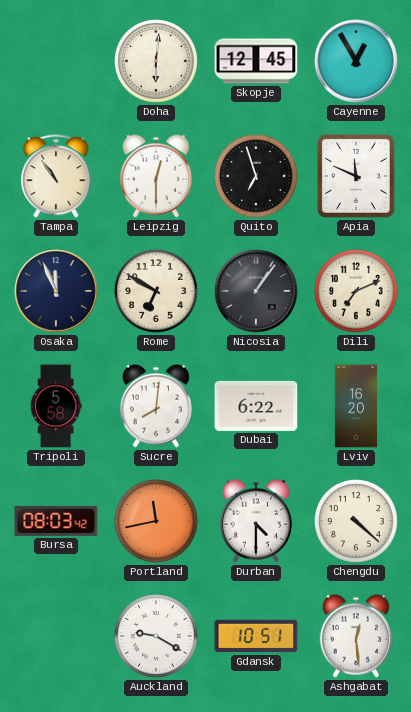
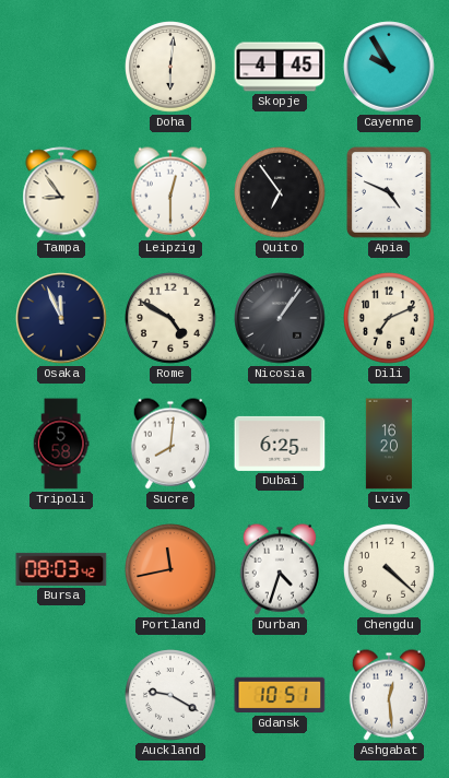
Skopje: 12:45 -> 4:45
Cayenne: 12:55 -> 9:55
Tampa: 10:54 -> 8:54
Quito: 6:57 -> 6:54
Apia: 11:49 -> 4:49
Rome: 6:50 -> 4:50
Dubai: 6:22 -> 6:25
Durban: 4:30 -> 4:33
